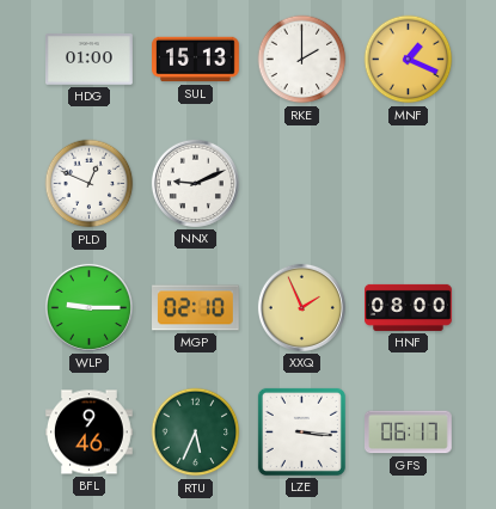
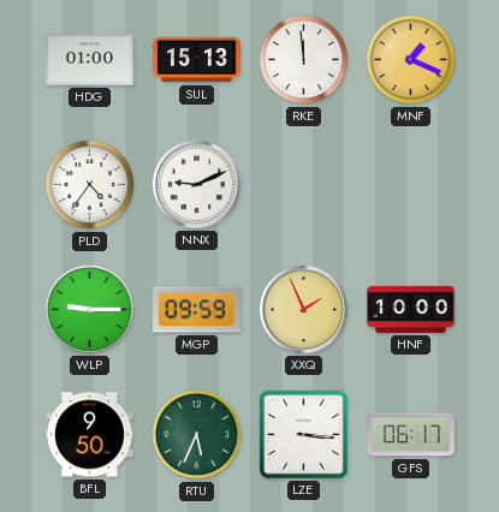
RKE: 2:00 -> 11:59
PLD: 12:49 -> 4:36
MGP: 02:10 -> 09:59
HNF: 08:00 -> 10:00
BFL: 9:46 -> 9:50
